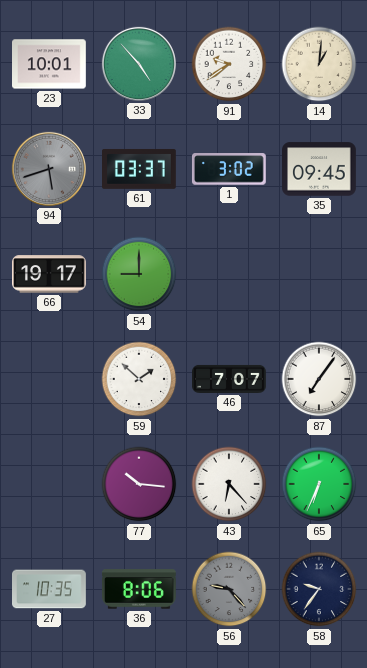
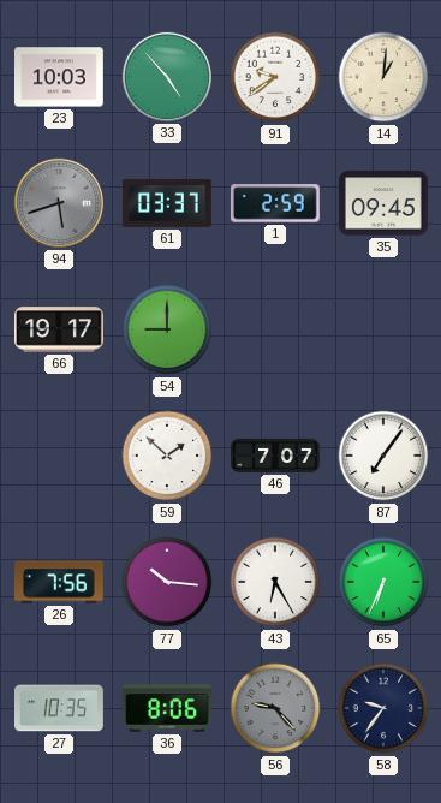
23: 10:01 -> 10:03
1: 3:02 -> 2:59
26: none -> 7:56
43: 6:23 -> 6:25
